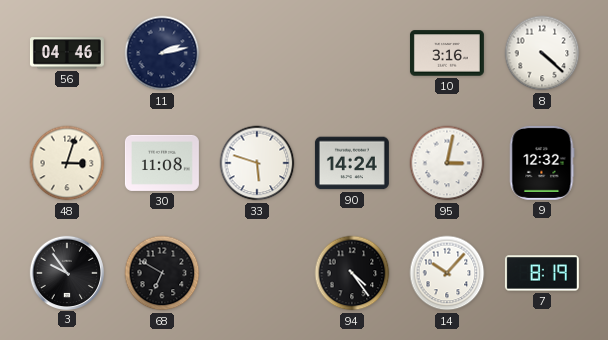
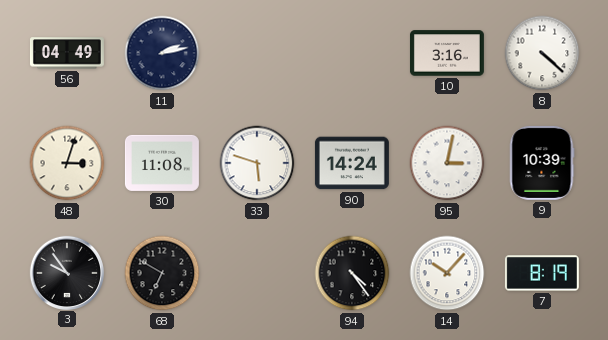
56: 04:46 -> 04:49
9: 12:32 -> 10:39
